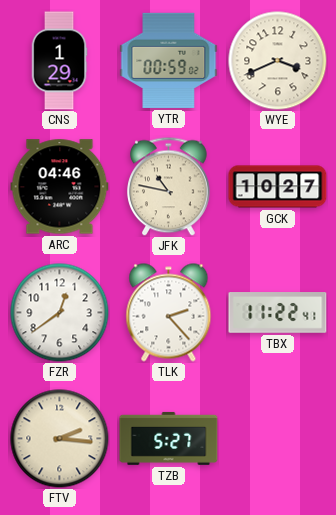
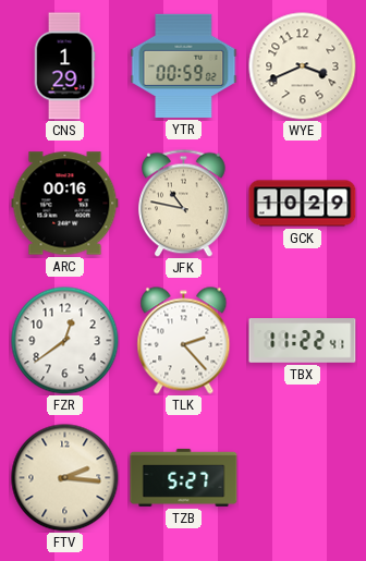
ARC: 04:46 -> 00:16
GCK: 10:27 -> 10:29
